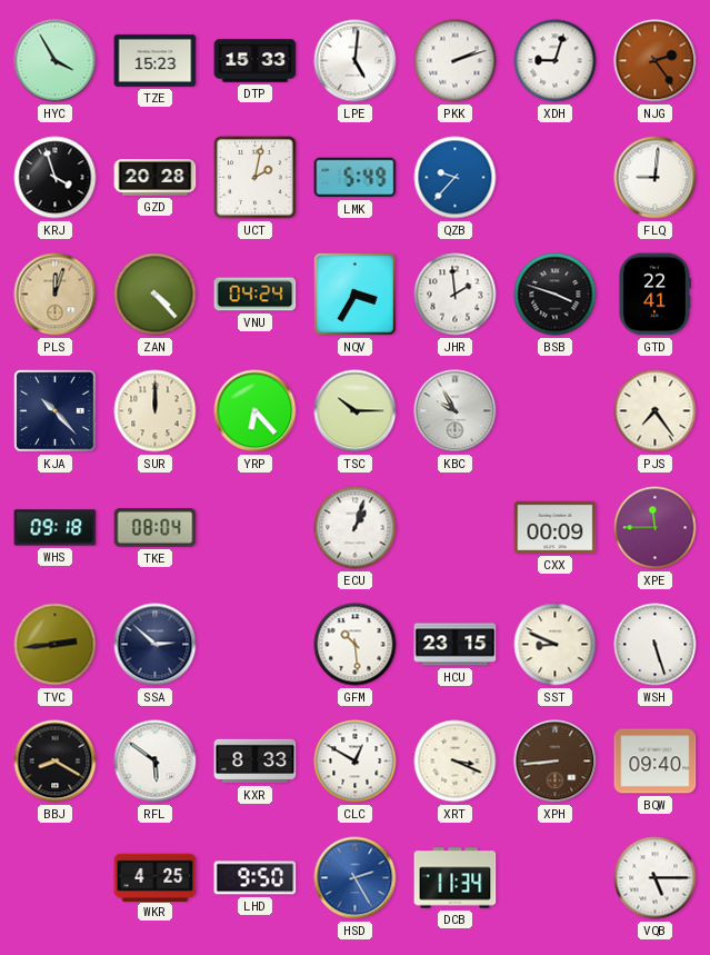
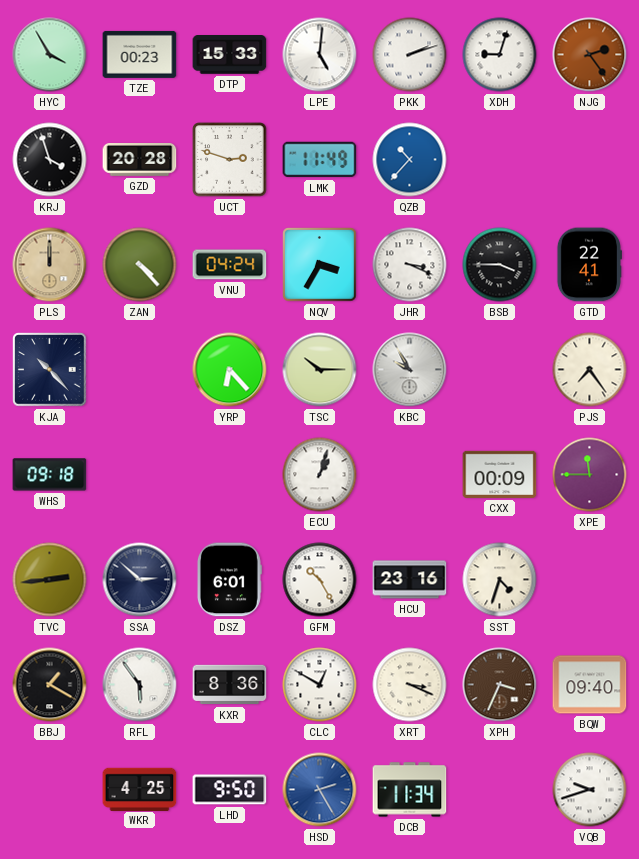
TZE: 15:23 -> 00:23
UCT: 2:02 -> 2:48
LMK: 5:49 -> 11:49
QZB: 9:37 -> 10:37
FLQ: 9:01 -> none
PLS: 12:03 -> 12:00
JHR: 1:59 -> 3:19
BSB: 3:48 -> 3:45
SUR: 12:00 -> none
TKE: 08:04 -> none
DSZ: none -> 6:01
GFM: 10:29 -> 10:25
HCU: 23:15 -> 23:16
SST: 8:49 -> 4:33
WSH: 5:27 -> none
BBJ: 8:20 -> 1:20
RFL: 5:51 -> 5:54
KXR: 8:33 -> 8:36
XPH: 8:44 -> 3:34
VQB: 5:15 -> 9:42
